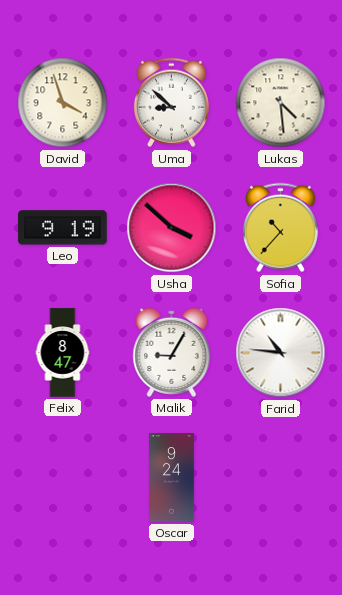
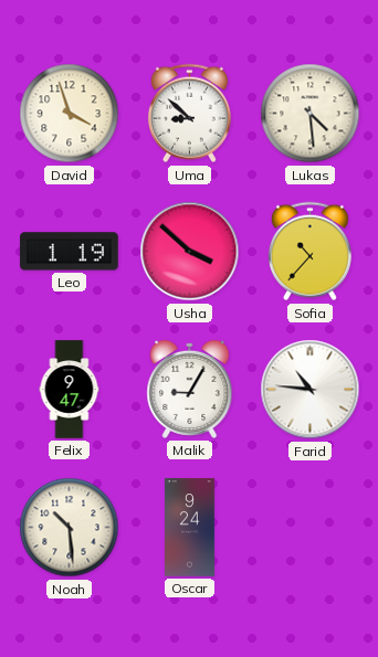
Leo: 9:19 -> 1:19
Felix: 8:47 -> 9:47
Noah: none -> 10:29
